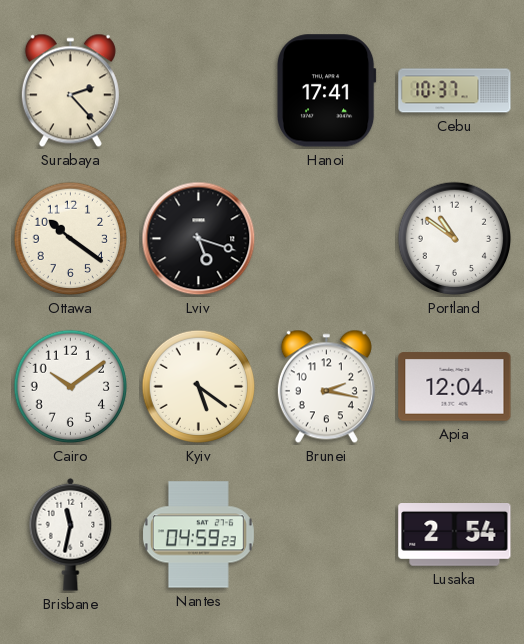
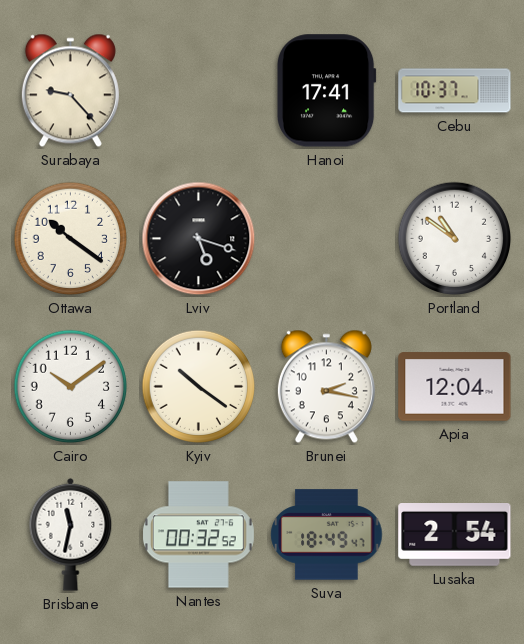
Surabaya: 2:23 -> 9:23
Kyiv: 5:21 -> 10:21
Nantes: 04:59 -> 00:32
Suva: none -> 18:49
